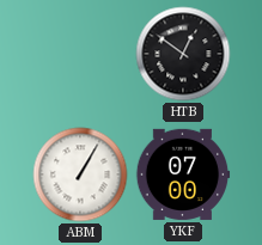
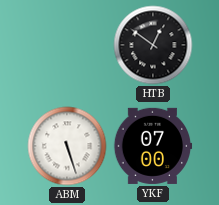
ABM: 1:05 -> 5:27
